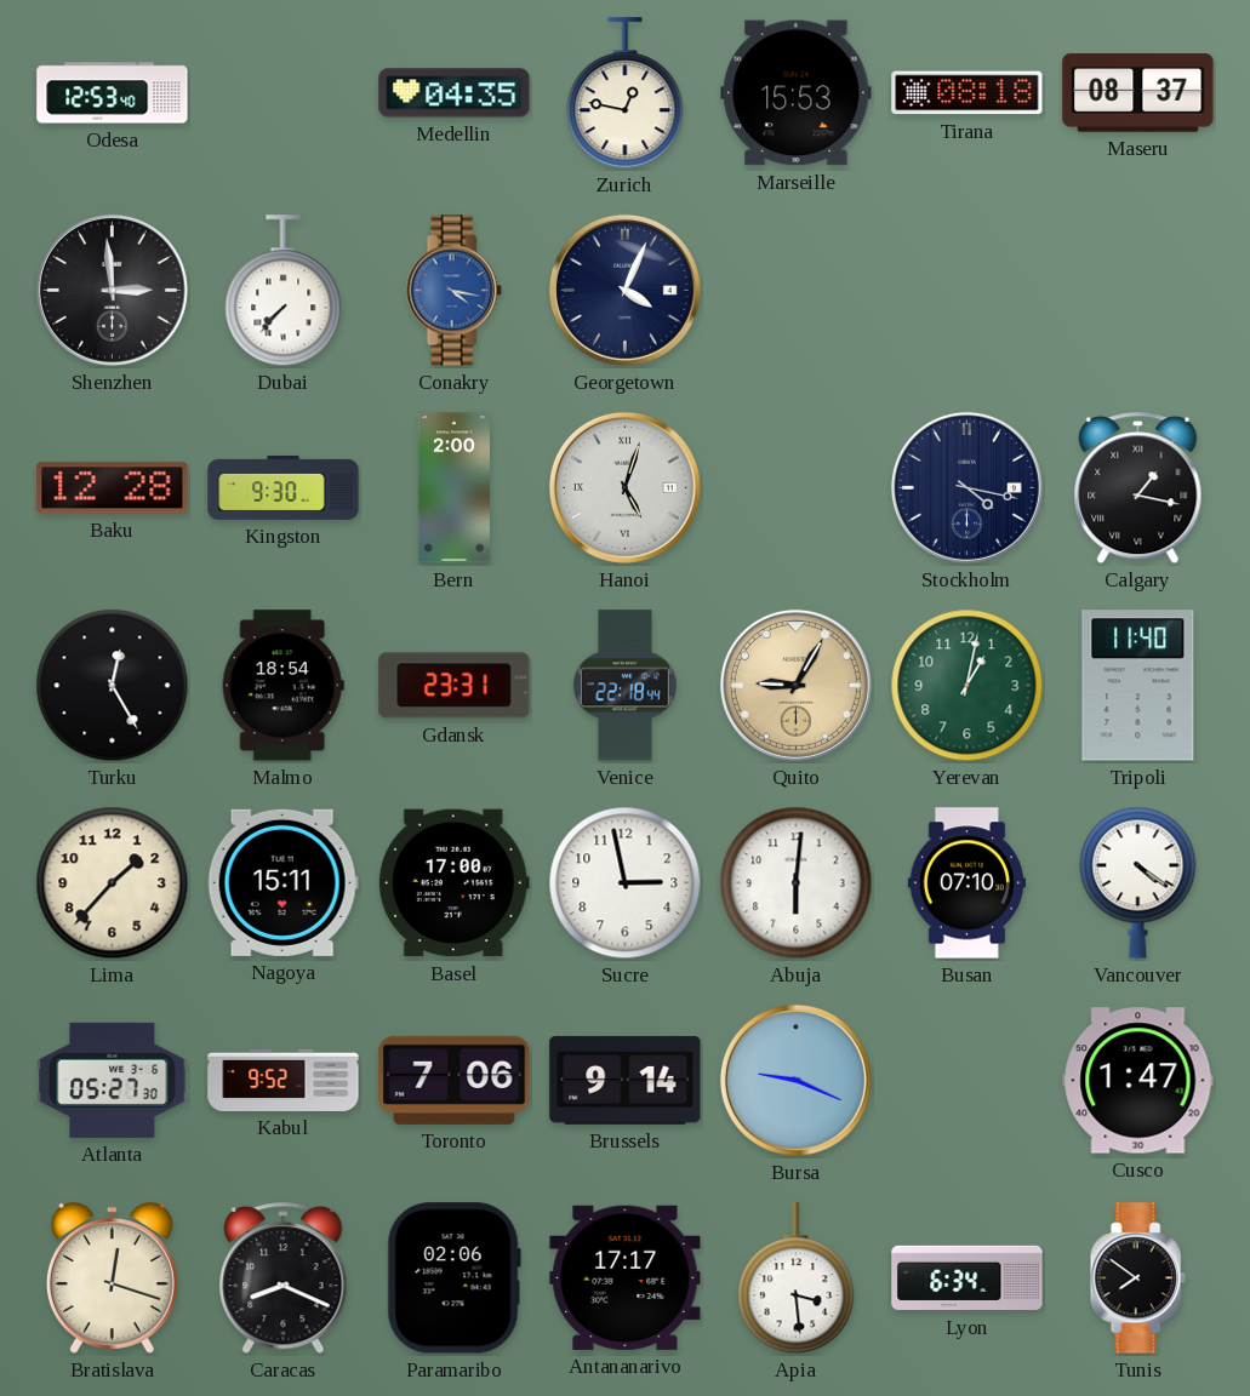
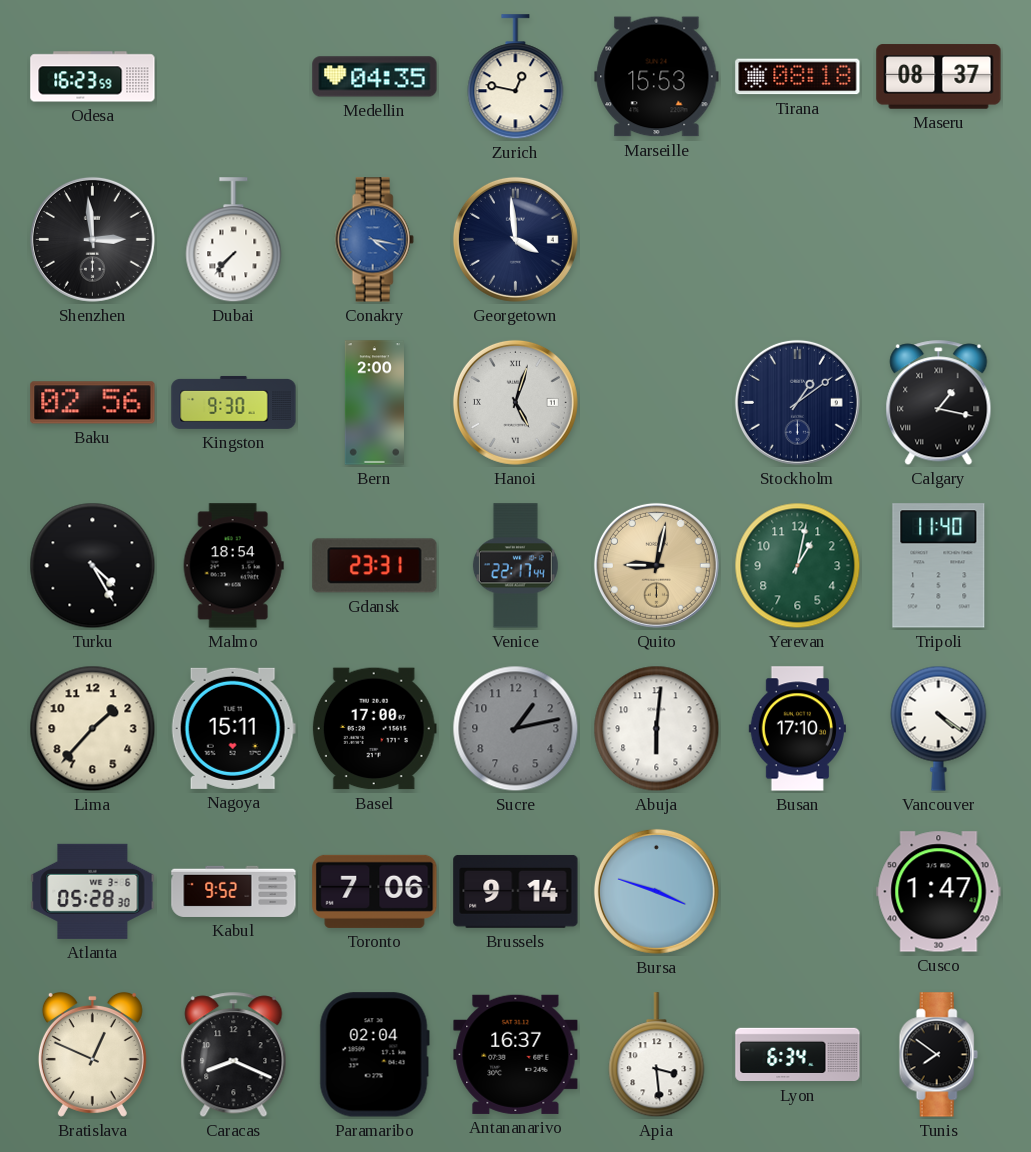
Odesa: 12:53 -> 16:23
Georgetown: 4:04 -> 3:59
Baku: 12:28 -> 02:56
Stockholm: 4:17 -> 1:09
Turku: 12:25 -> 4:25
Venice: 22:18 -> 22:17
Quito: 9:05 -> 9:02
Sucre: 2:58 -> 1:13
Sucre dial: white -> grey
Busan: 07:10 -> 17:10
Atlanta: 05:27 -> 05:28
Bursa: 9:19 -> 3:48
Bratislava: 12:18 -> 12:49
Paramaribo: 02:06 -> 02:04
Antananarivo: 17:17 -> 16:37
